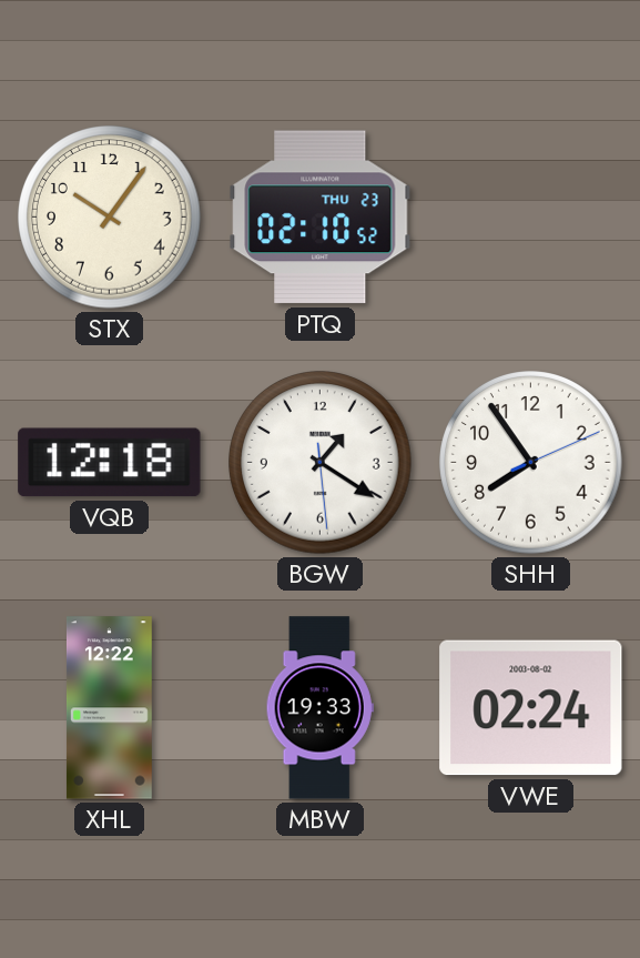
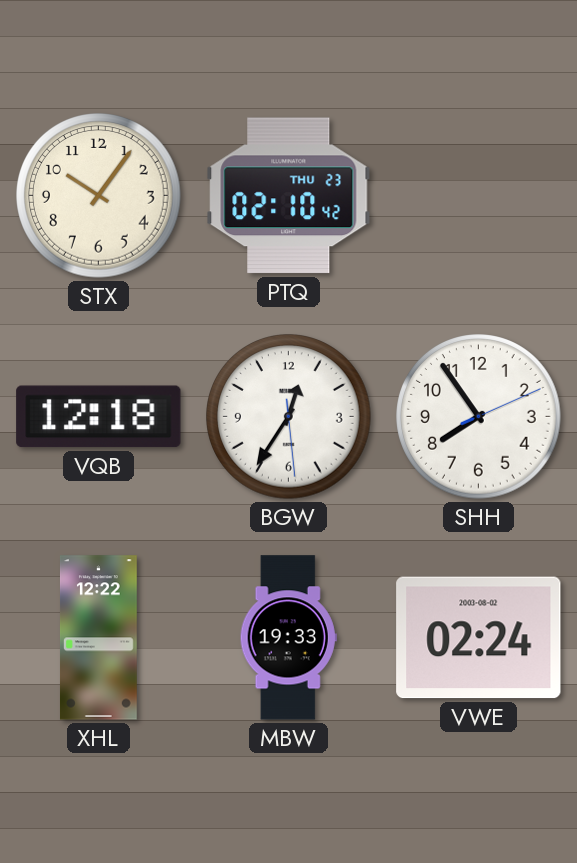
PTQ: 02:10:52 -> 02:10:42
BGW: 1:20 -> 12:35
